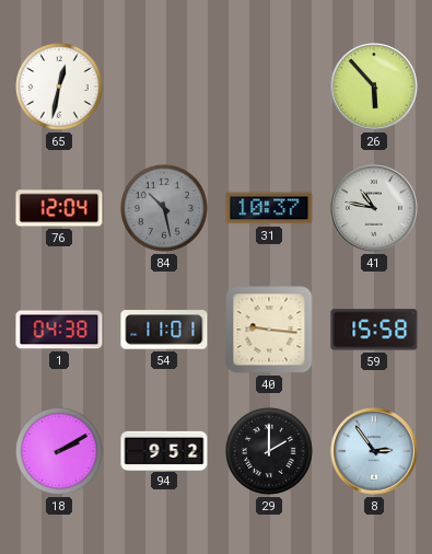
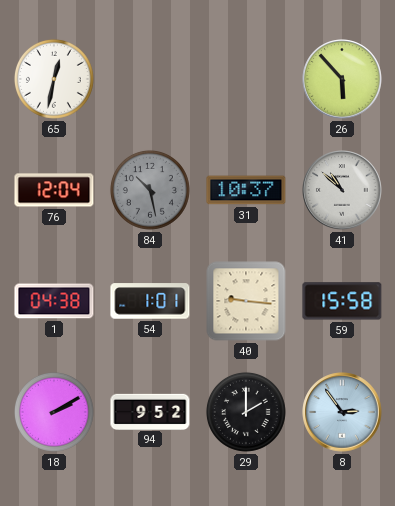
41: 10:47 -> 10:52
54: 11:01 -> 1:01
